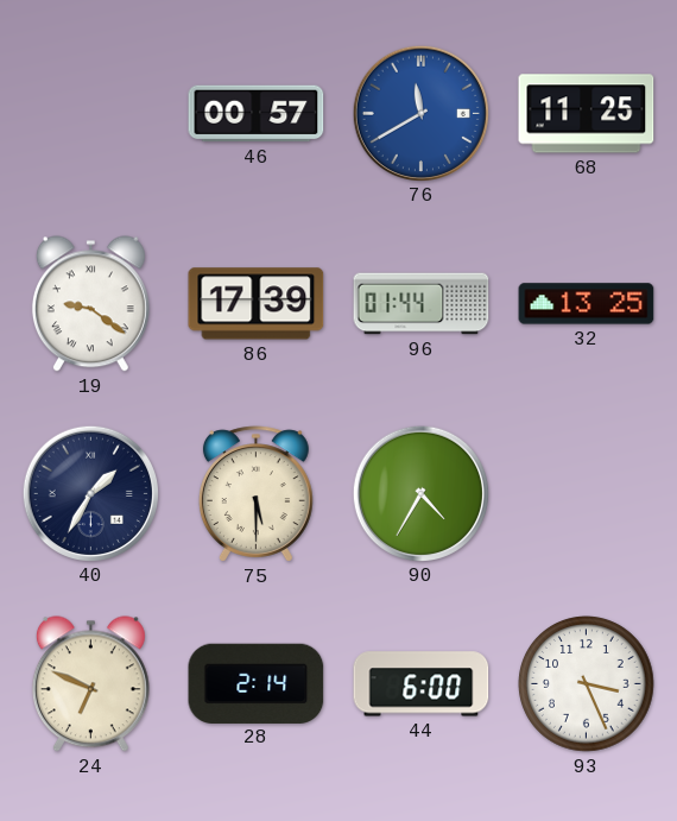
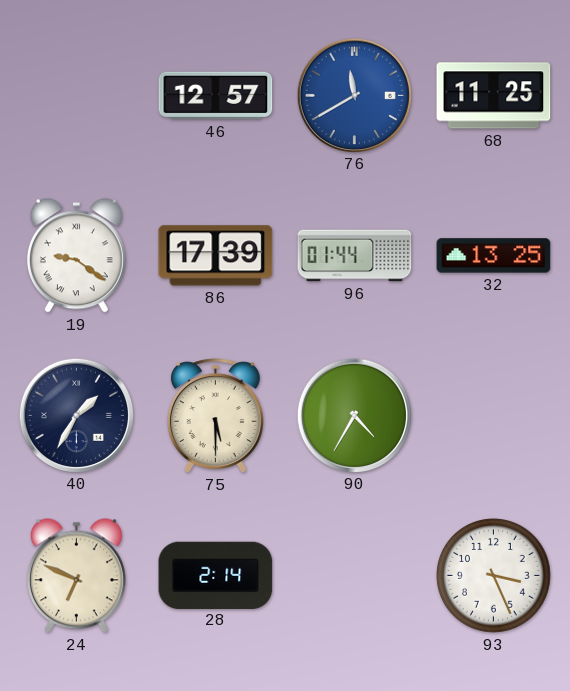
46: 00:57 -> 12:57
44: 6:00 -> none
